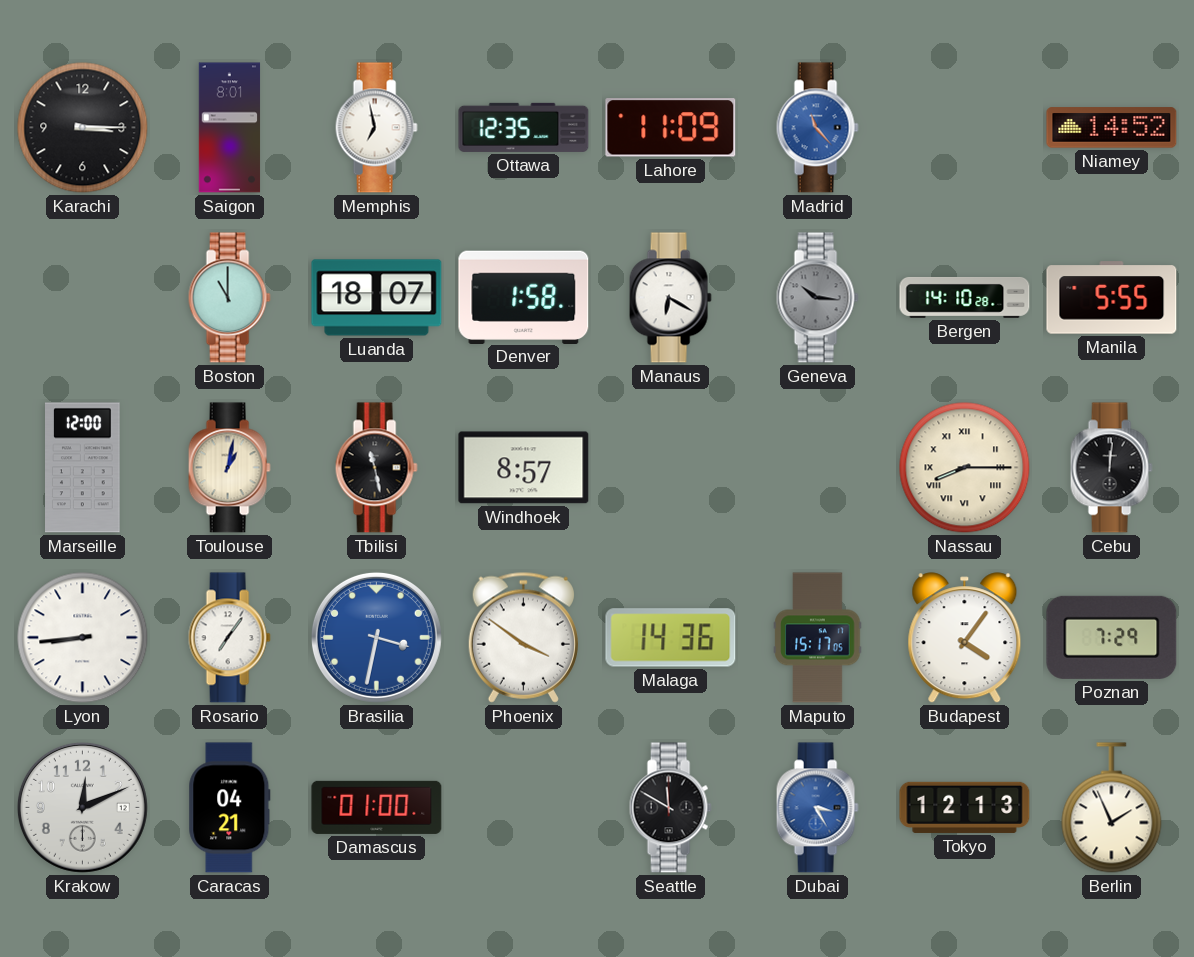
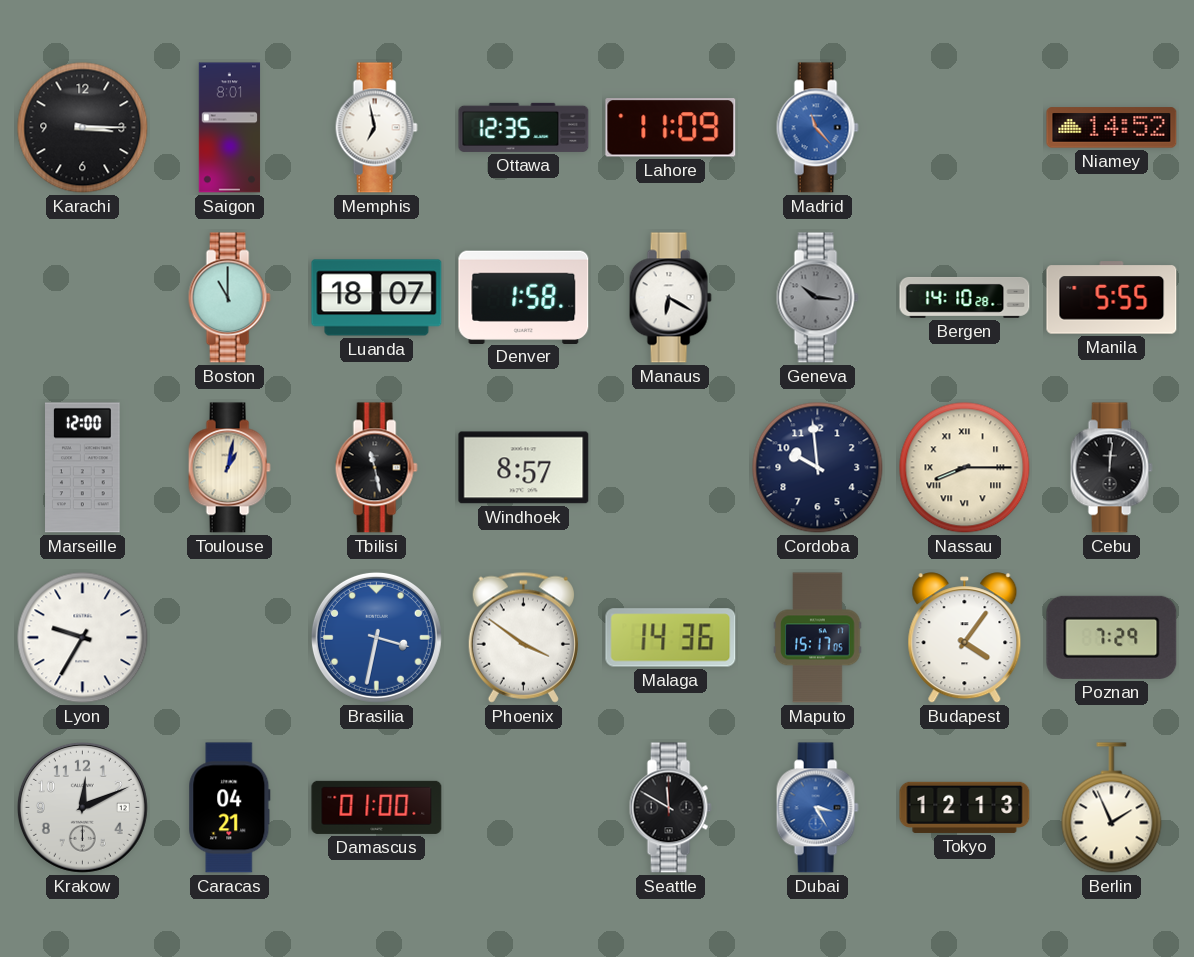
Cordoba: none -> 9:59
Lyon: 8:44 -> 9:35
Rosario: 7:06 -> none
